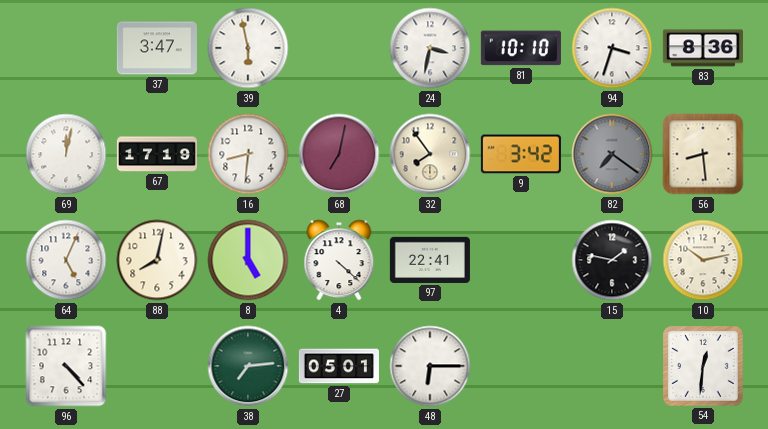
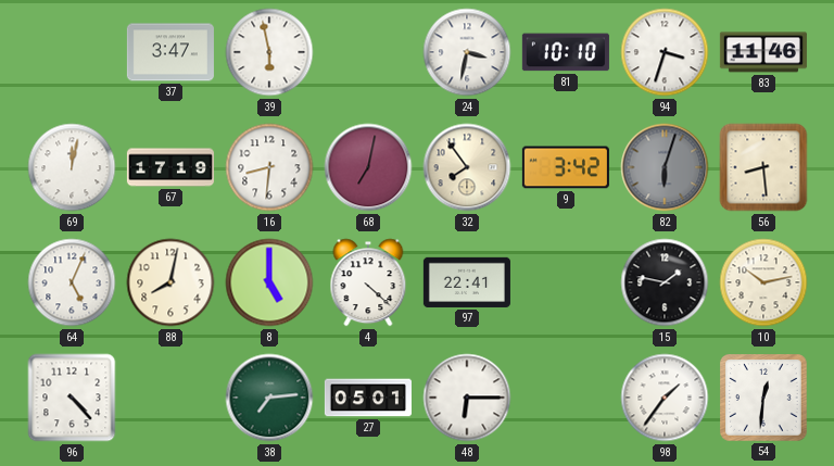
83: 8:36 -> 11:46
82: 7:21 -> 6:03
98: none -> 1:36
